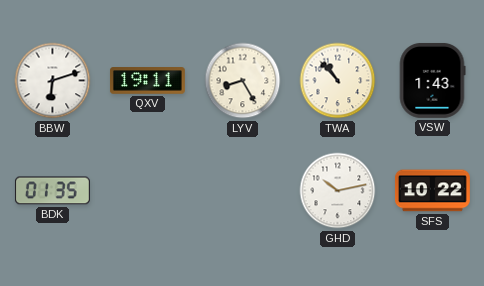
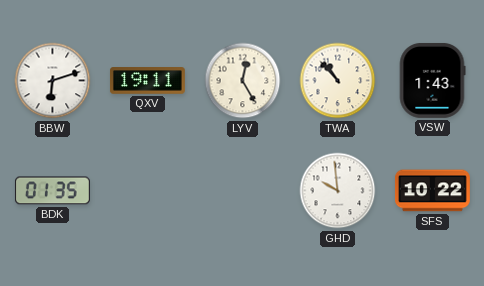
LYV: 8:25 -> 12:25
GHD: 10:13 -> 9:59
